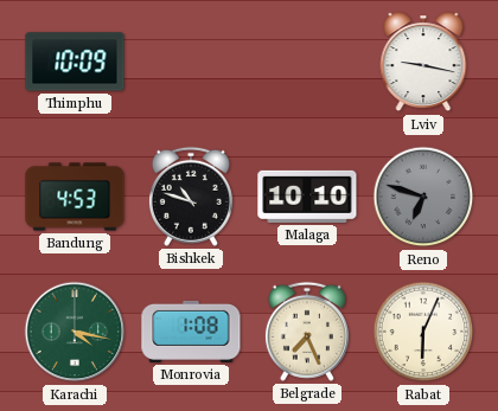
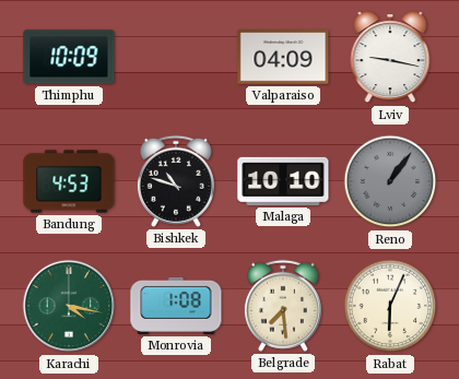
Valparaiso: none -> 04:09
Reno: 6:48 -> 1:06
Belgrade: 7:26 -> 7:29
